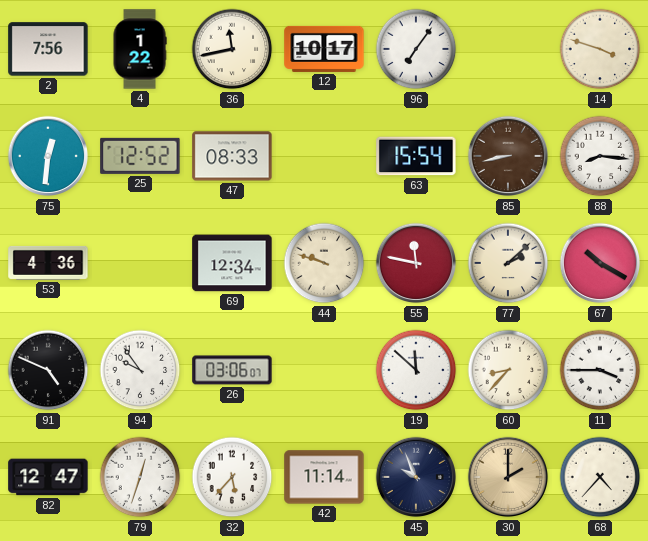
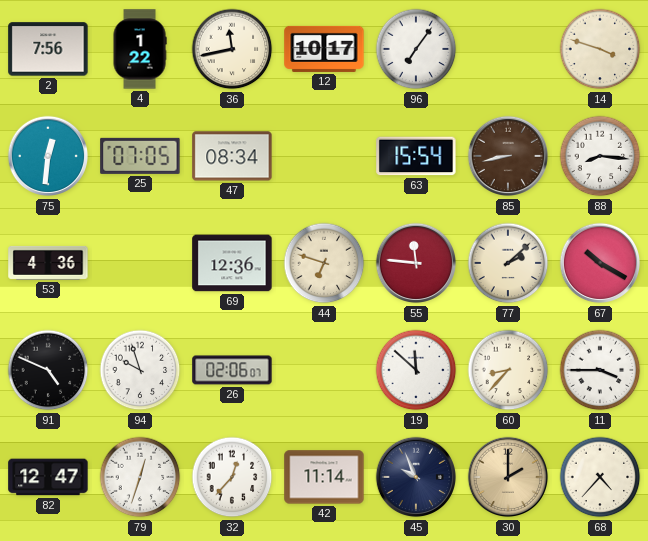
25: 12:52 -> 07:05
47: 08:33 -> 08:34
69: 12:34 -> 12:36
44: 9:48 -> 6:48
55: 11:47 -> 11:46
94: 9:54 -> 9:57
26: 03:06 -> 02:06
32: 5:37 -> 12:37
